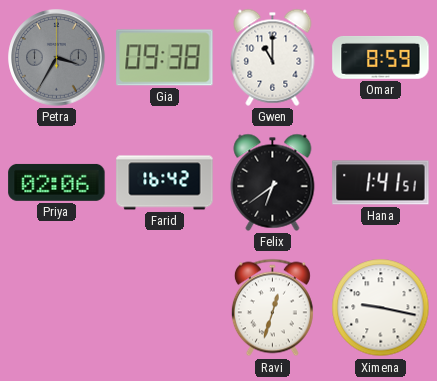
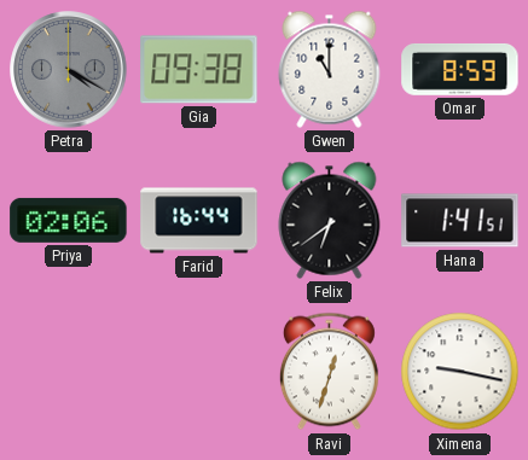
Petra: 3:35 -> 4:20
Farid: 16:42 -> 16:44
